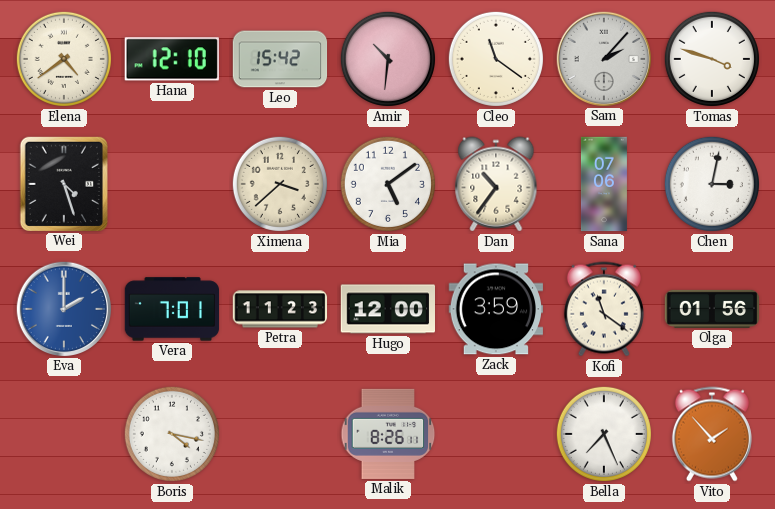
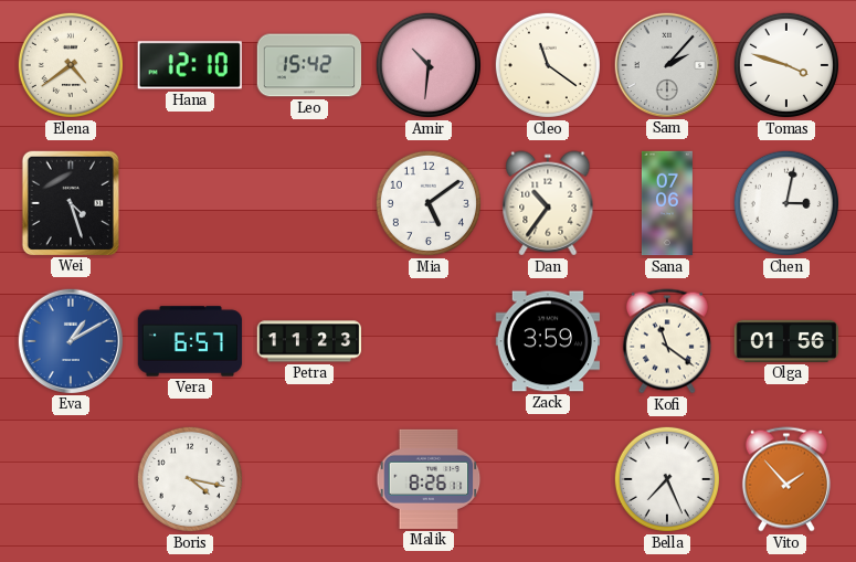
Ximena: 3:38 -> none
Eva: 2:00 -> 1:10
Vera: 7:01 -> 6:57
Hugo: 12:00 -> none
